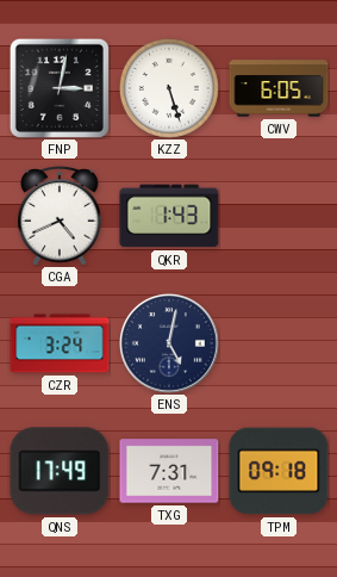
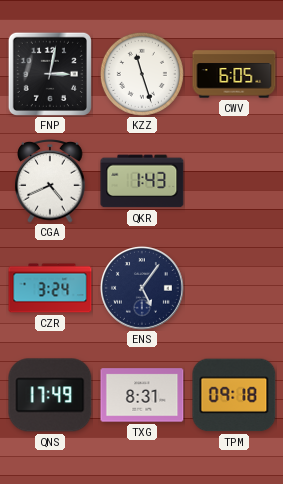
KZZ: 5:27 -> 11:27
ENS: 5:02 -> 5:06
TXG: 7:31 -> 8:31
